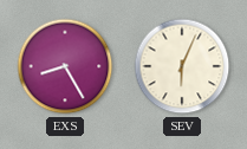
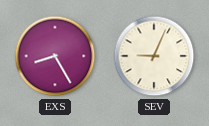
SEV: 6:04 -> 9:04
